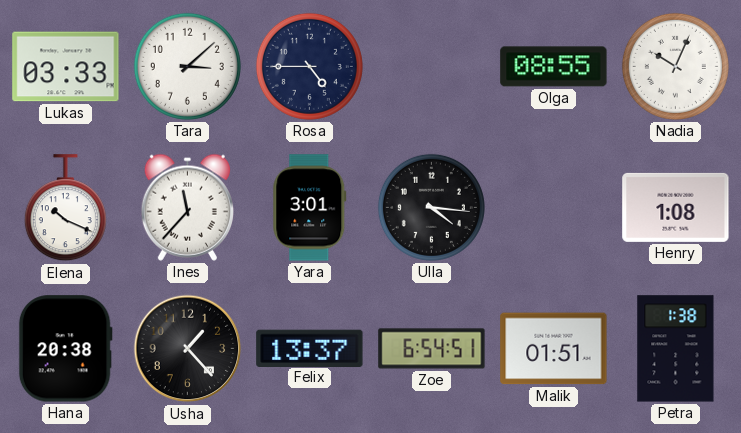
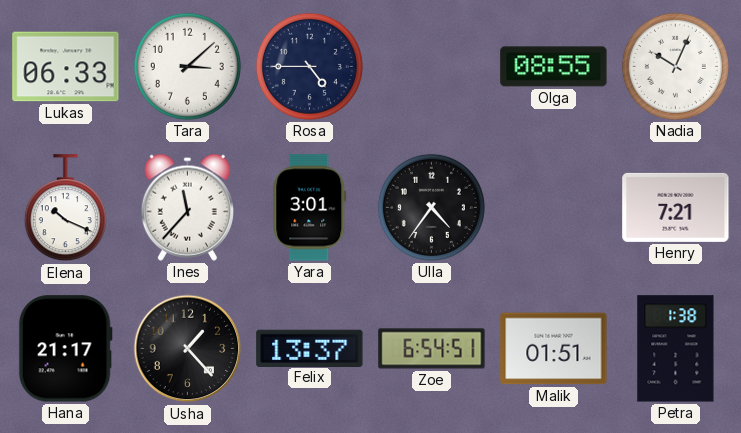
Lukas: 03:33 -> 06:33
Ulla: 4:16 -> 4:36
Henry: 1:08 -> 7:21
Hana: 20:38 -> 21:17
